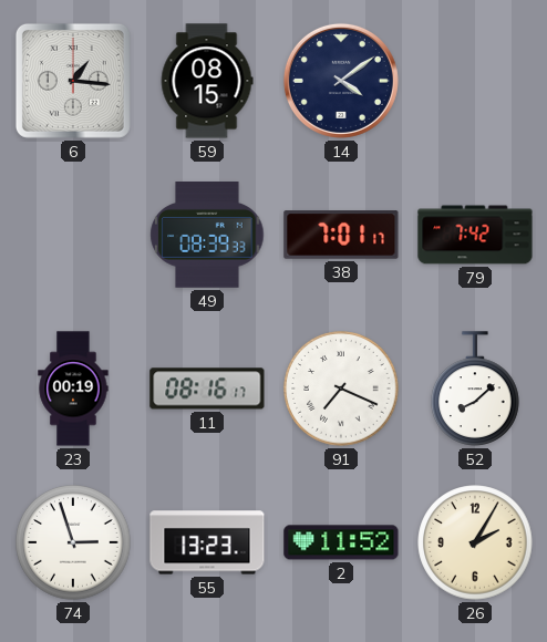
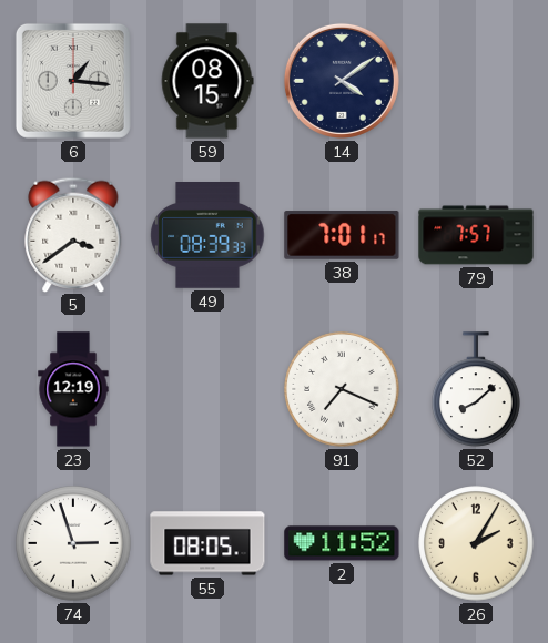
5: none -> 3:39
79: 7:42 -> 7:57
23: 00:19 -> 12:19
11: 08:16 -> none
55: 13:23 -> 08:05
